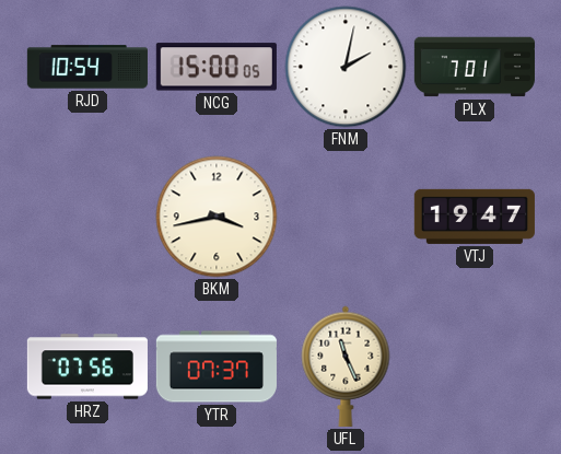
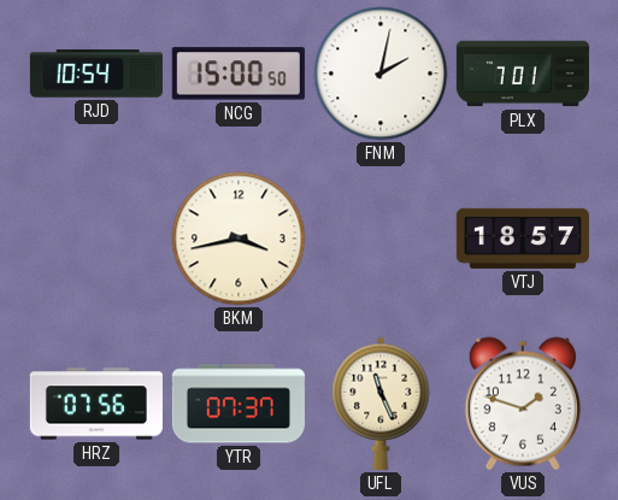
NCG: 15:00:05 -> 15:00:50
VTJ: 19:47 -> 18:57
VUS: none -> 1:48
